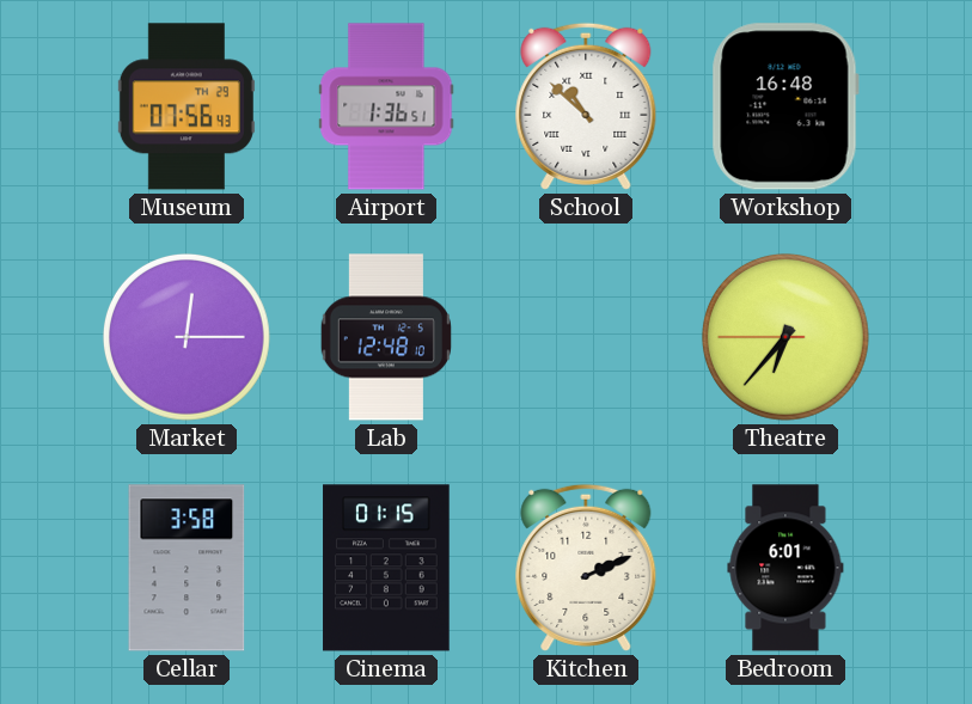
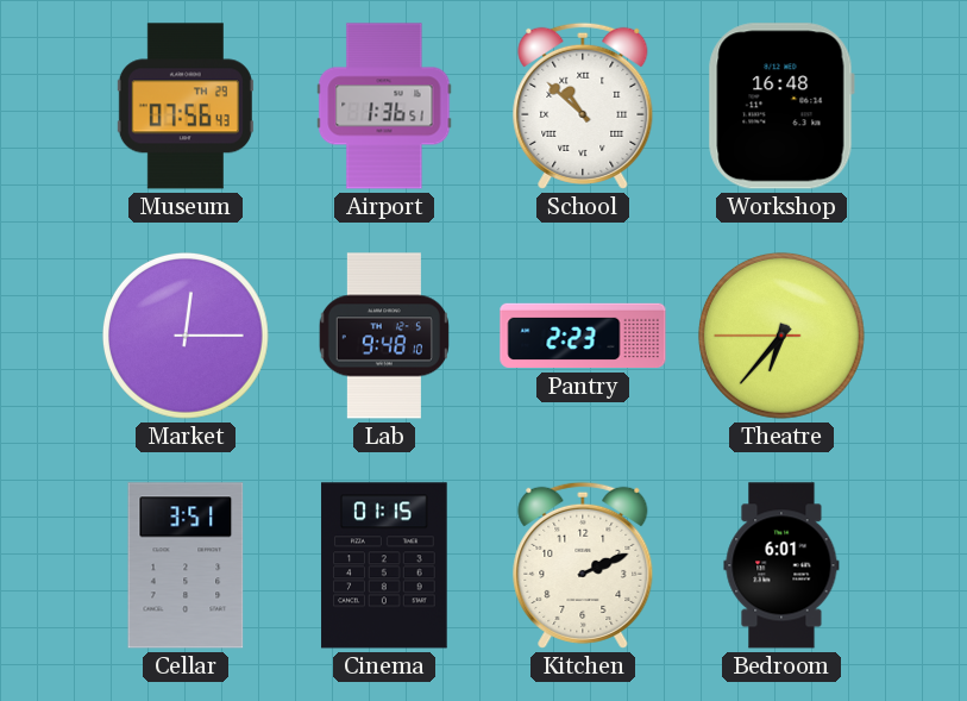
Lab: 12:48 -> 9:48
Pantry: none -> 2:23
Cellar: 3:58 -> 3:51
